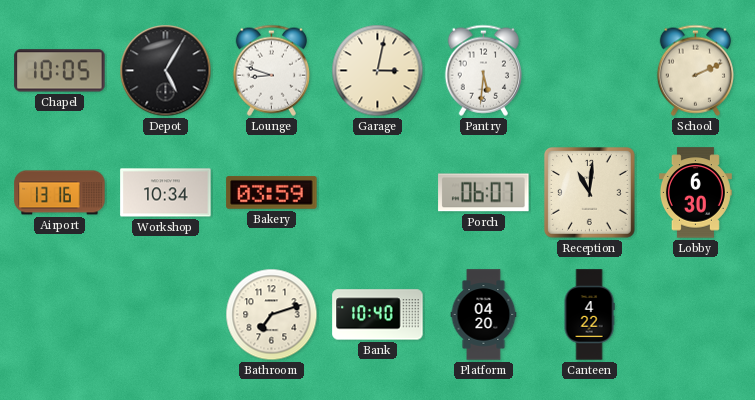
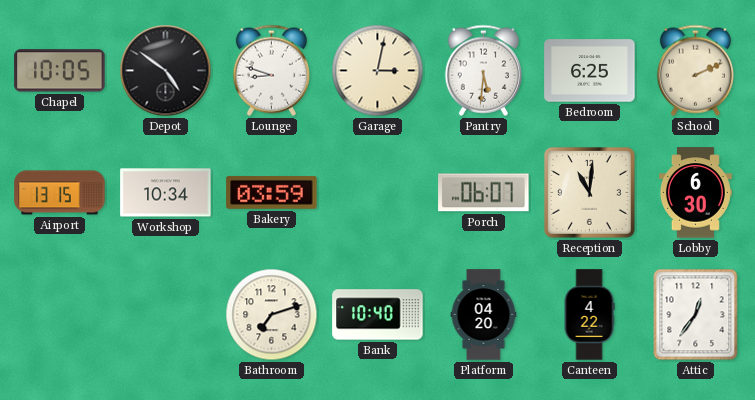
Depot: 5:05 -> 4:51
Bedroom: none -> 6:25
Airport: 13:16 -> 13:15
Attic: none -> 12:36
